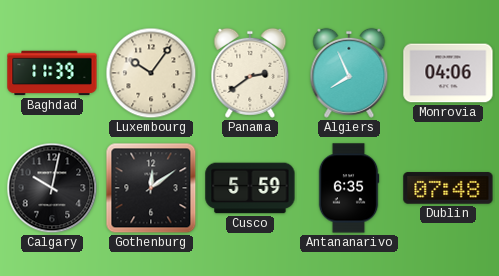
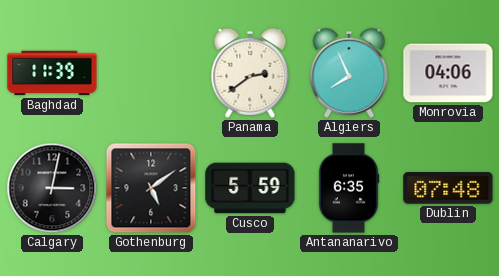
Luxembourg: 10:06 -> none
Calgary: 10:02 -> 3:02
Gothenburg: 12:09 -> 5:09
